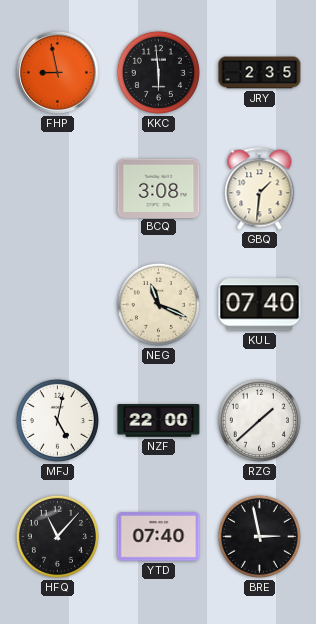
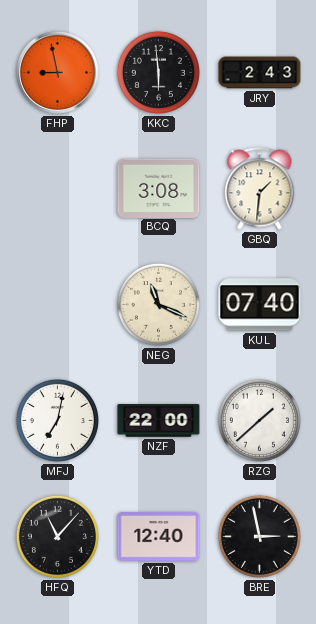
JRY: 2:35 -> 2:43
MFJ: 5:02 -> 7:02
YTD: 07:40 -> 12:40
